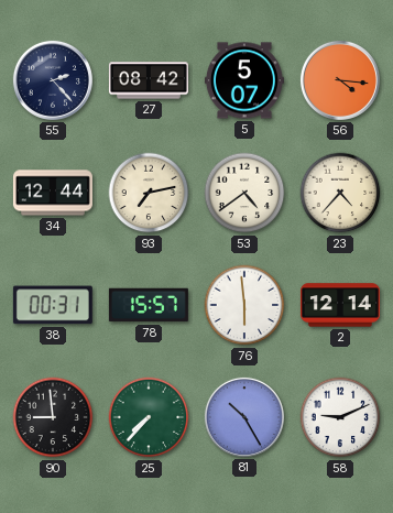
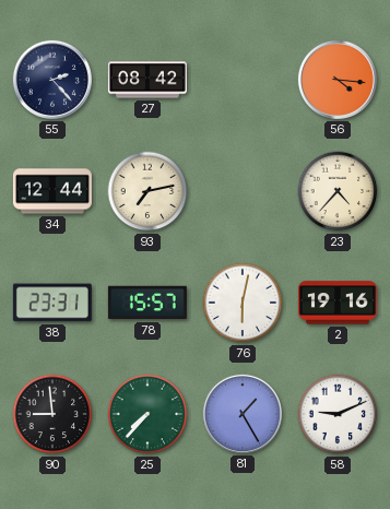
5: 5:07 -> none
53: 4:39 -> none
38: 00:31 -> 23:31
76: 5:59 -> 6:02
2: 12:14 -> 19:16
81: 10:25 -> 1:25
